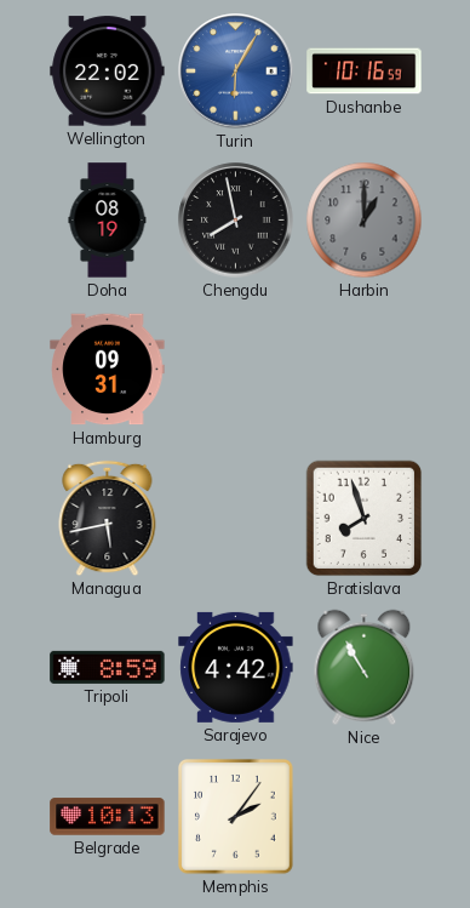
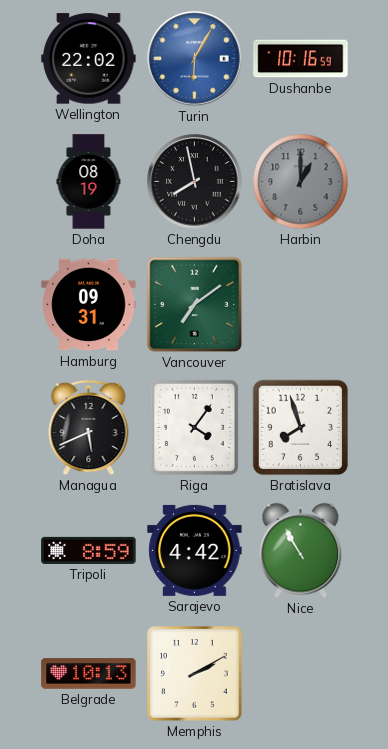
Vancouver: none -> 7:09
Managua: 5:43 -> 5:41
Riga: none -> 4:06
Memphis: 2:06 -> 2:10
